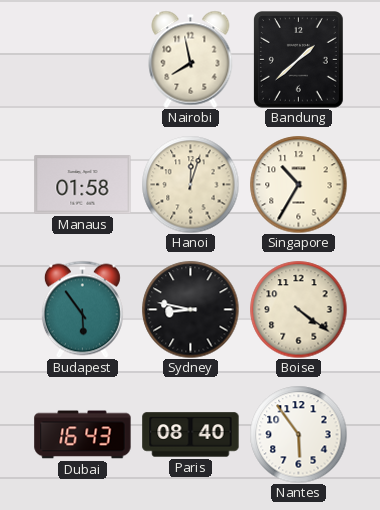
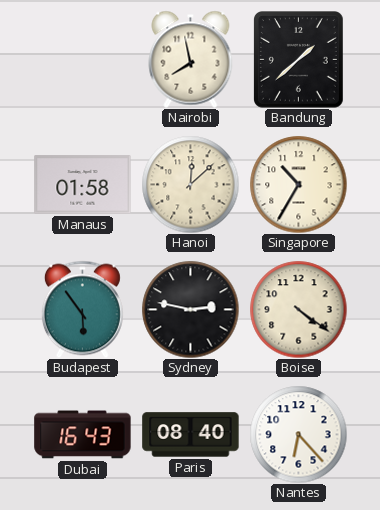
Hanoi: 12:03 -> 12:08
Sydney: 8:47 -> 2:47
Nantes: 5:54 -> 6:23
